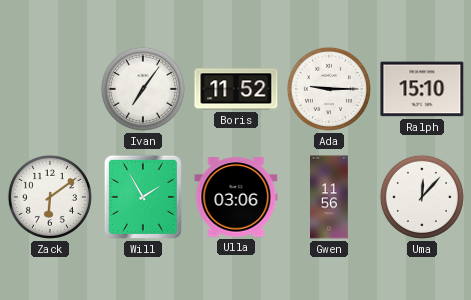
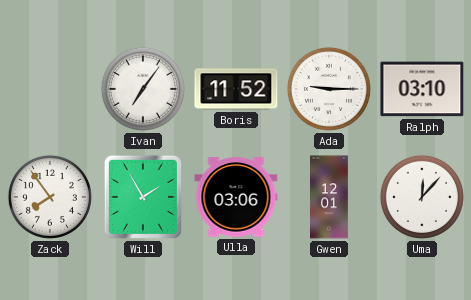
Ralph: 15:10 -> 03:10
Zack: 6:09 -> 7:54
Gwen: 11:56 -> 12:01
